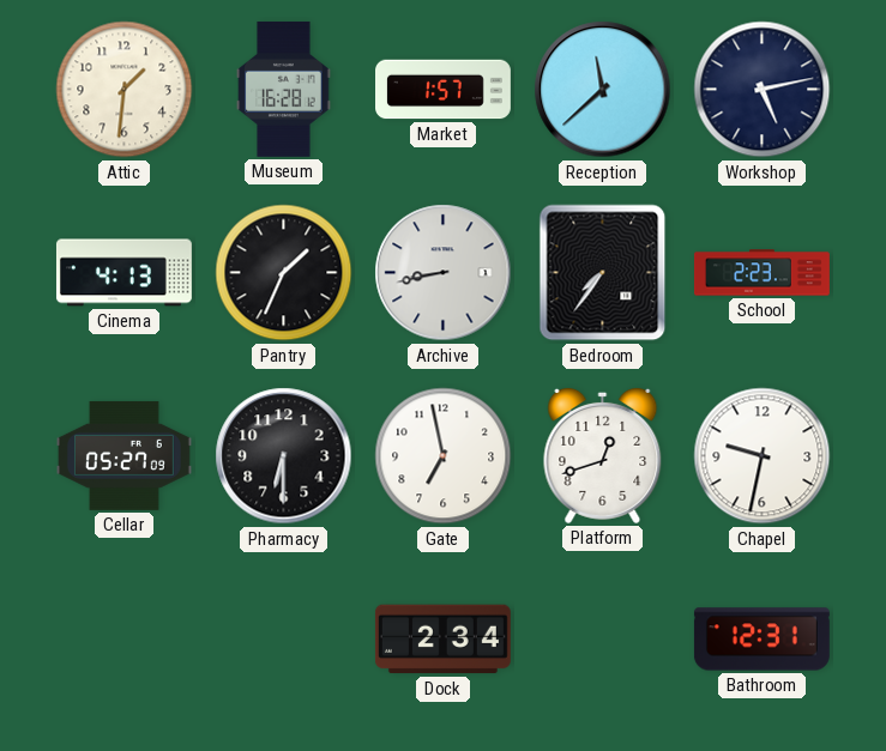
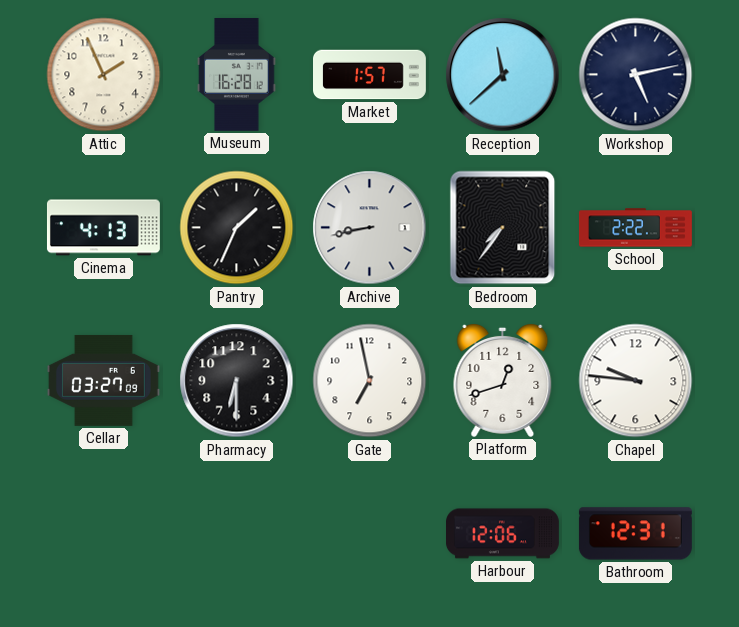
Attic: 1:31 -> 1:56
School: 2:23 -> 2:22
Cellar: 05:27 -> 03:27
Chapel: 9:32 -> 9:46
Dock: 2:34 -> none
Harbour: none -> 12:06
